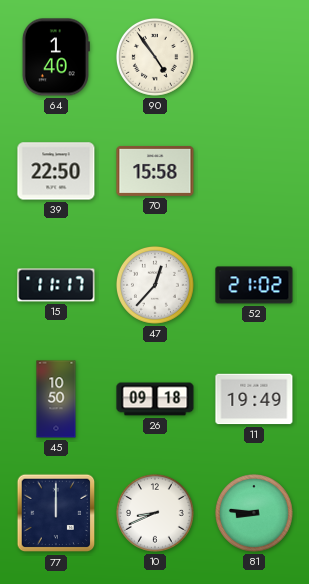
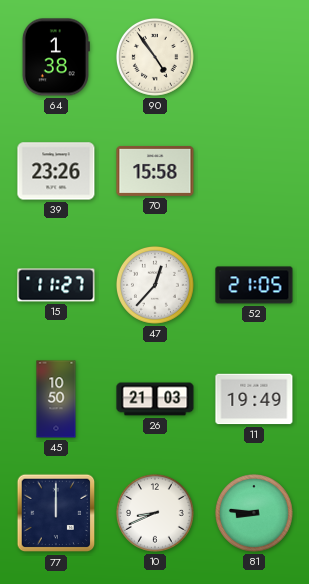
64: 1:40 -> 1:38
39: 22:50 -> 23:26
15: 11:17 -> 11:27
52: 21:02 -> 21:05
26: 09:18 -> 21:03
